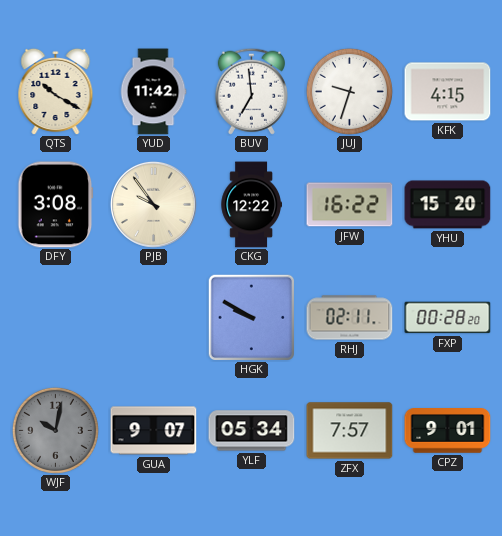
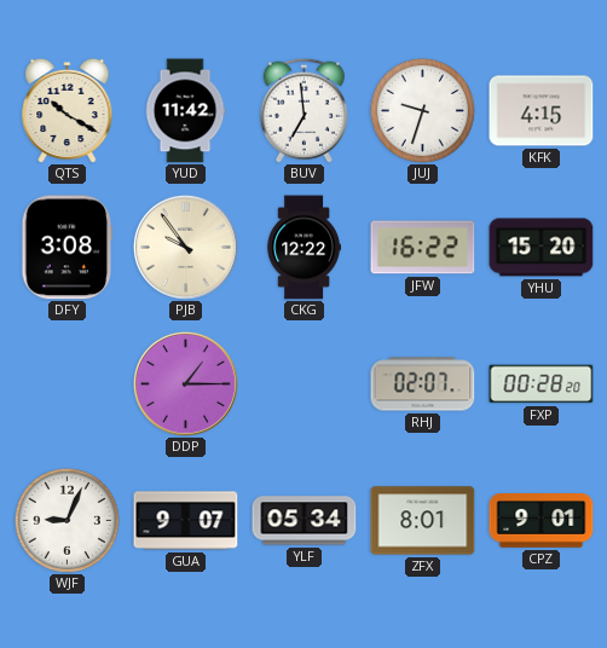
DDP: none -> 1:15
HGK: 9:50 -> none
RHJ: 02:11 -> 02:07
WJF: 10:02 -> 9:04
WJF dial: grey -> white
ZFX: 7:57 -> 8:01
